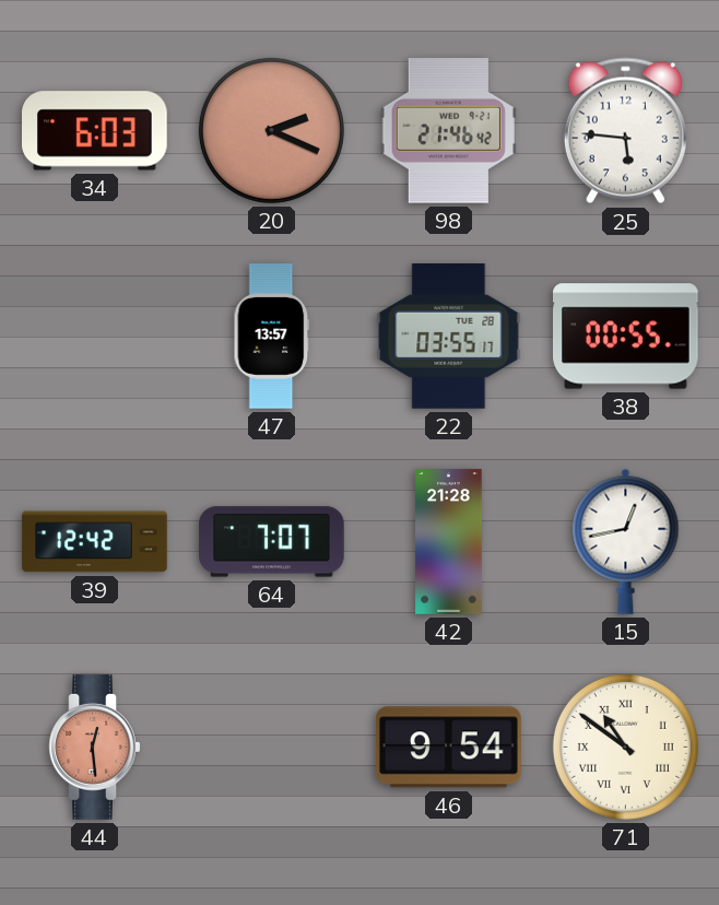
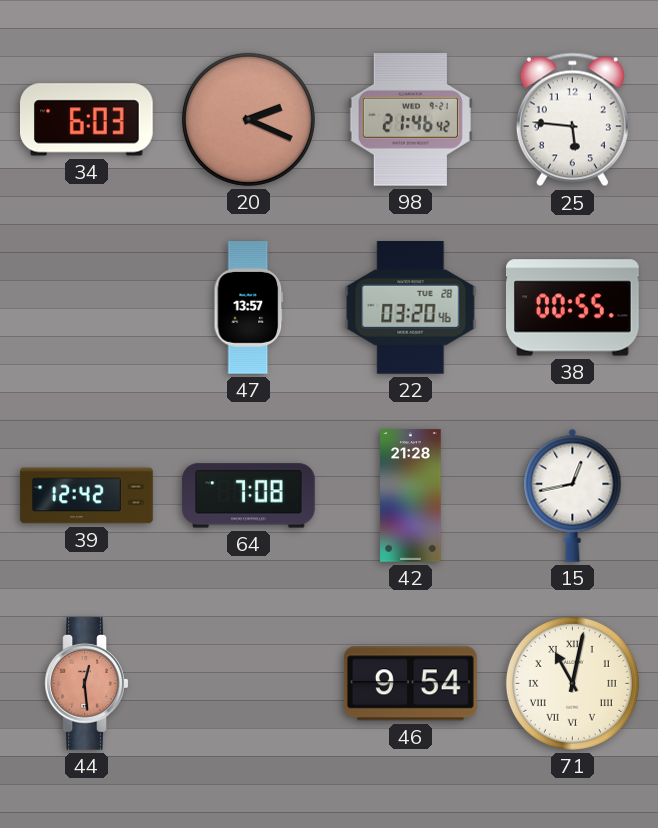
22: 03:55 -> 03:20
64: 7:07 -> 7:08
71: 10:51 -> 11:02
